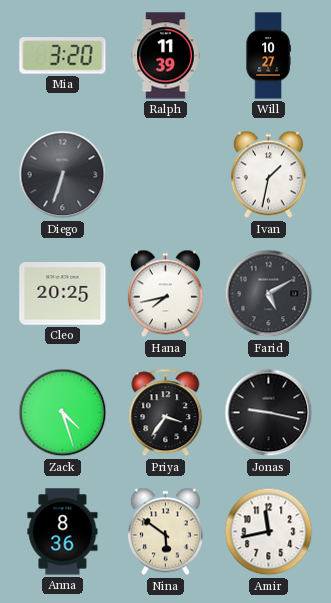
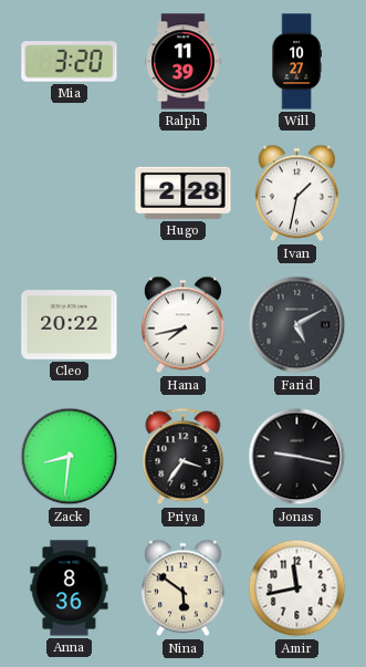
Diego: 6:33 -> none
Hugo: none -> 2:28
Cleo: 20:25 -> 20:22
Zack: 4:27 -> 8:31
